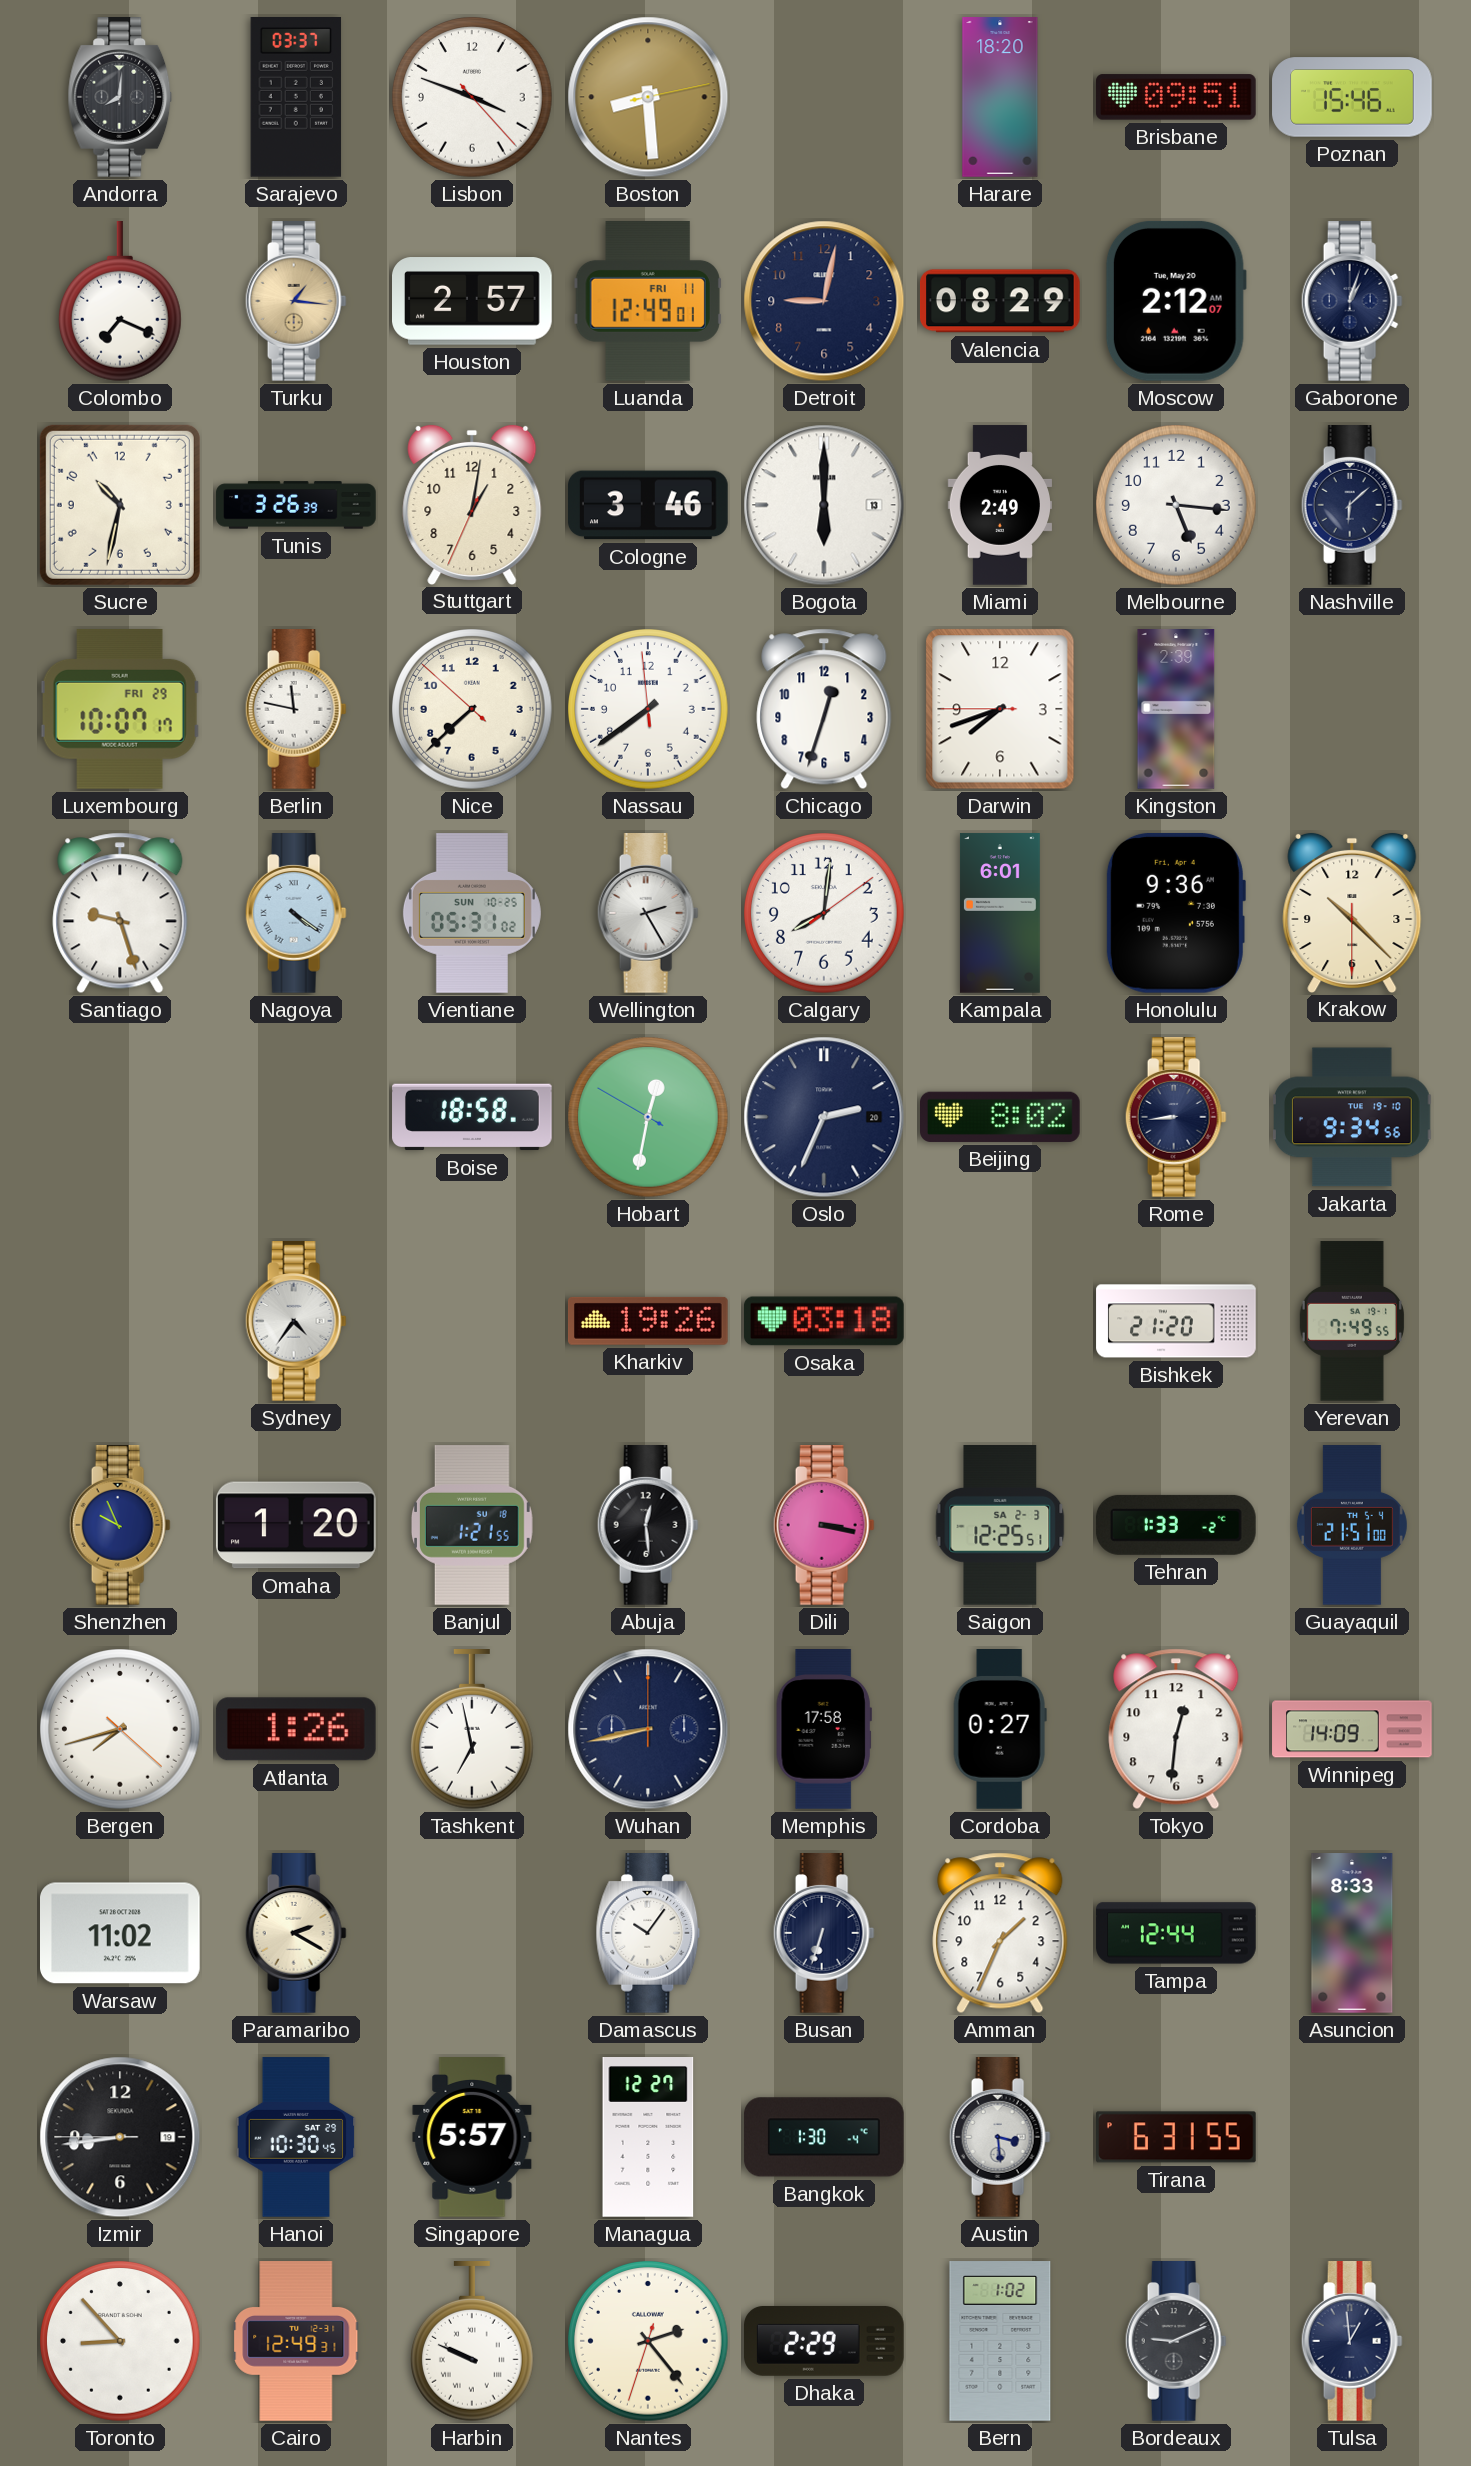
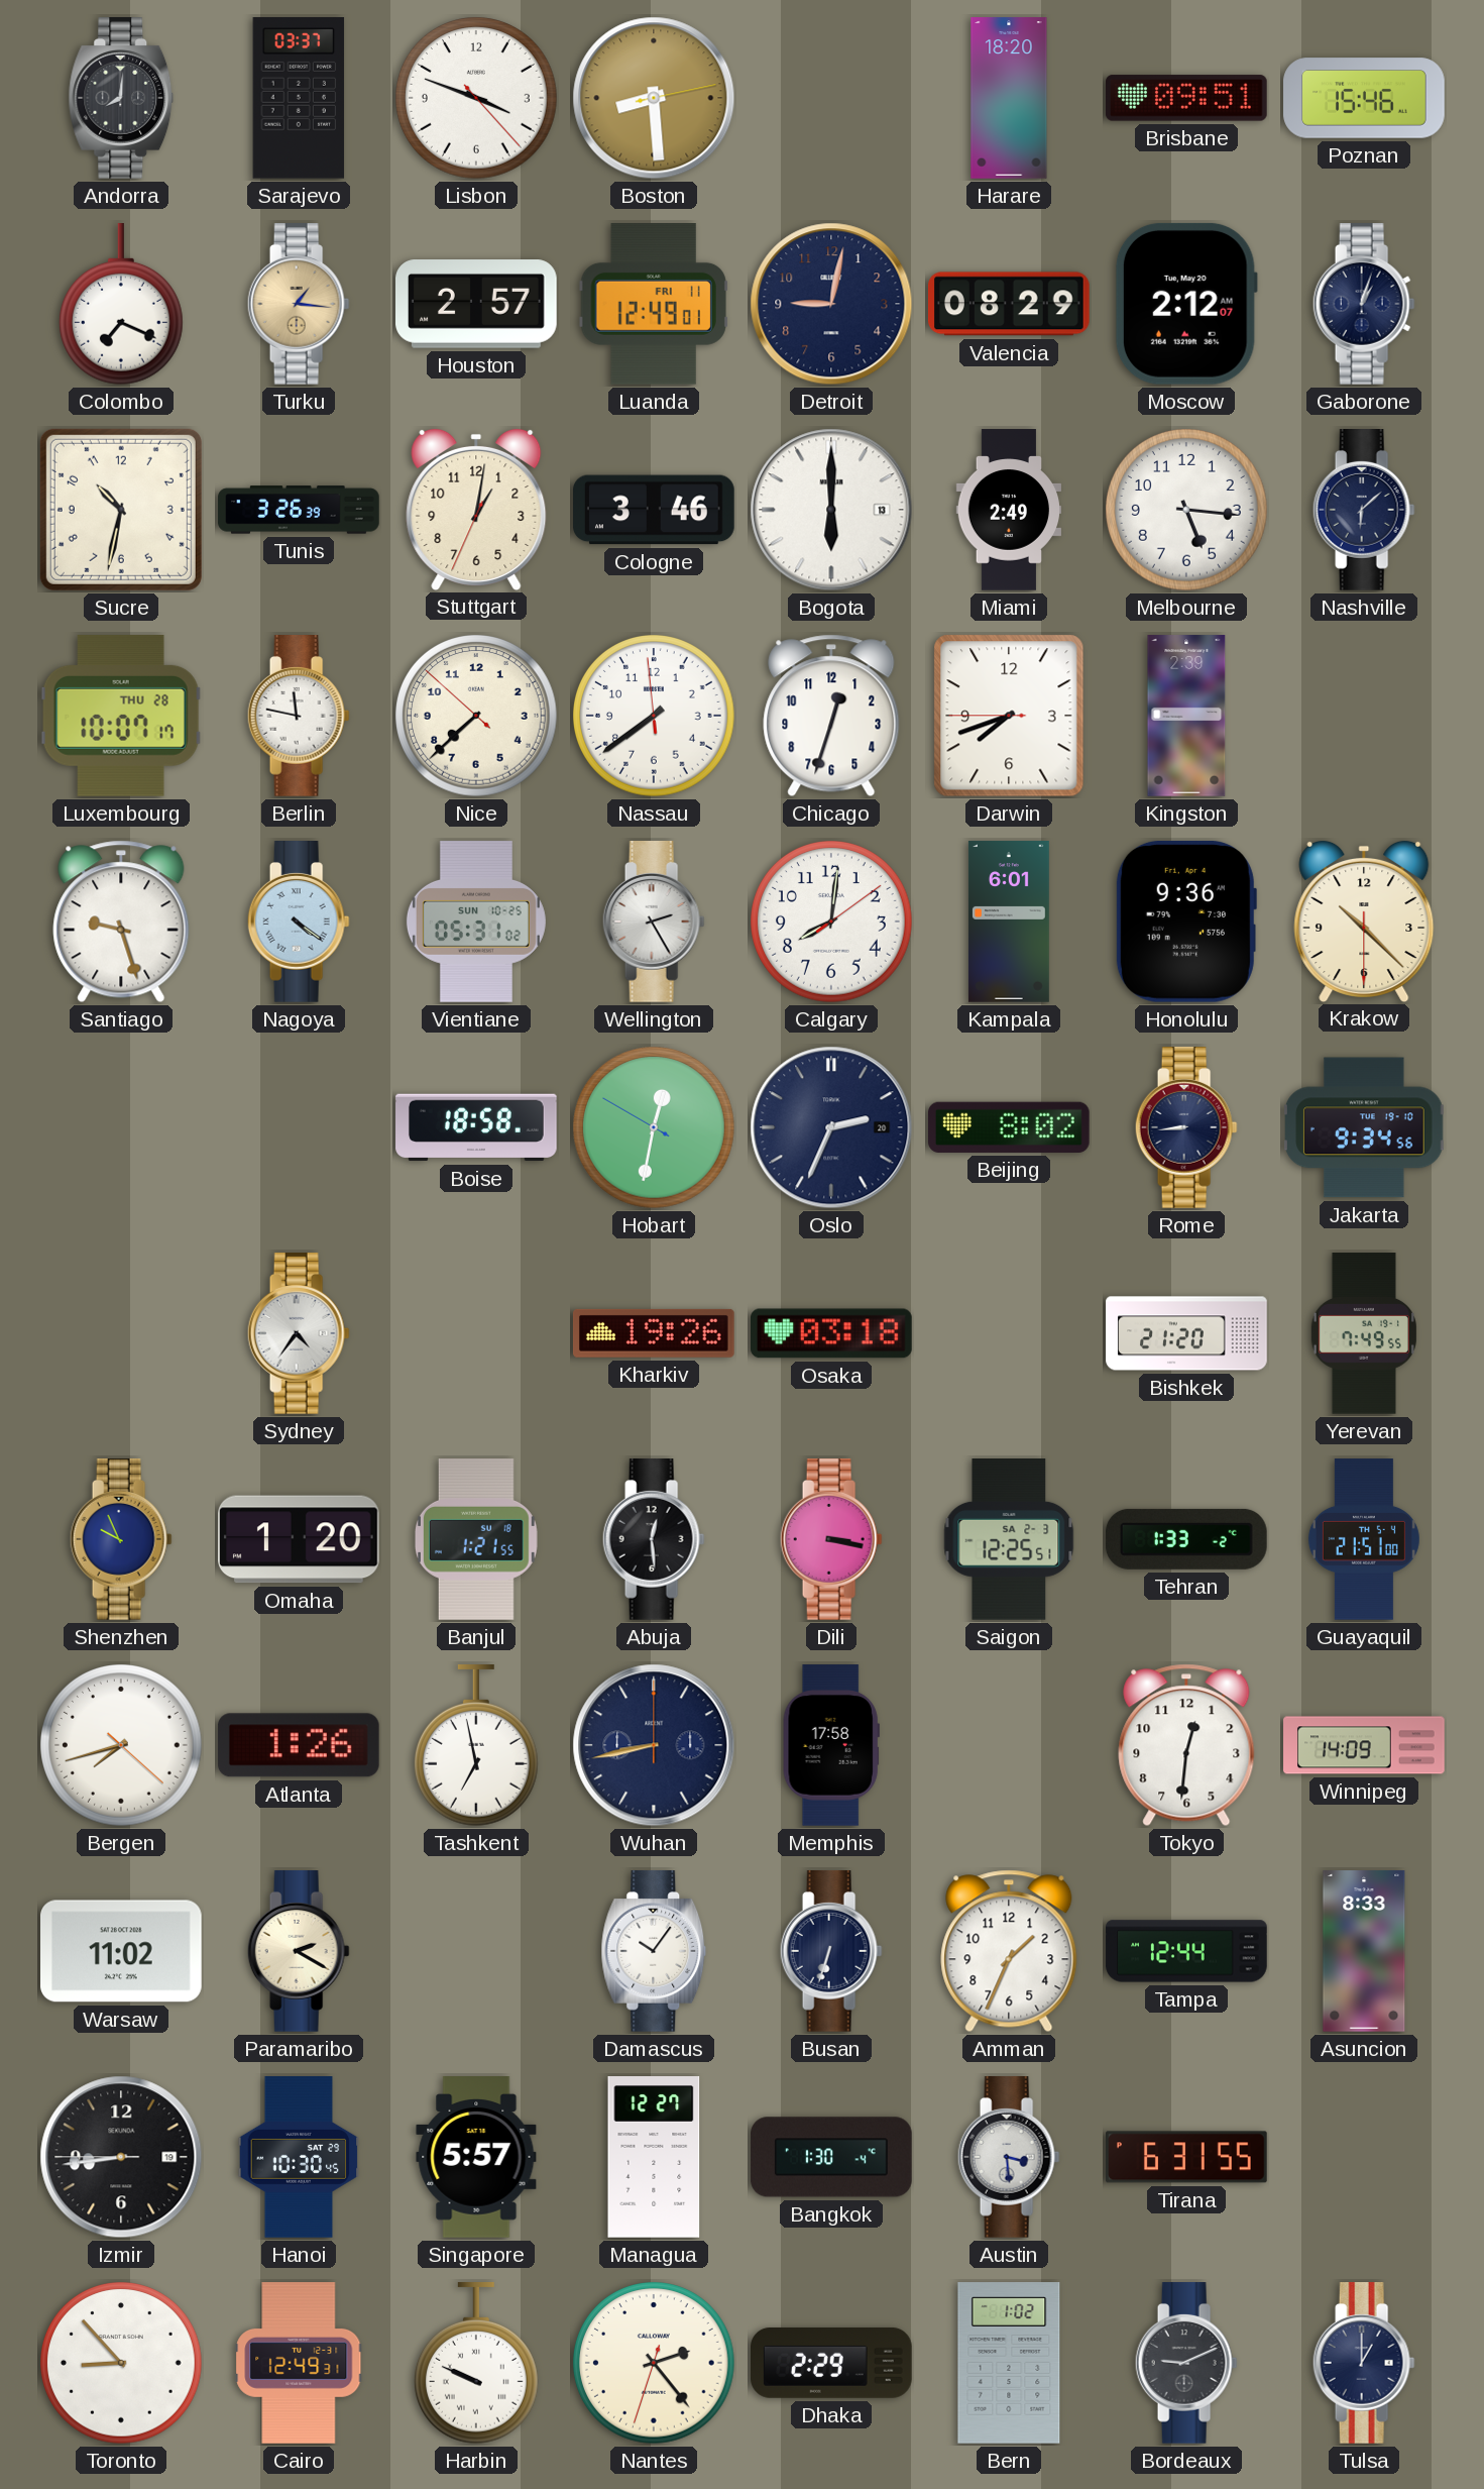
Luxembourg date: FRI 29 -> THU 28
Cordoba: 0:27 -> none
Tulsa: 12:59 -> 1:00
